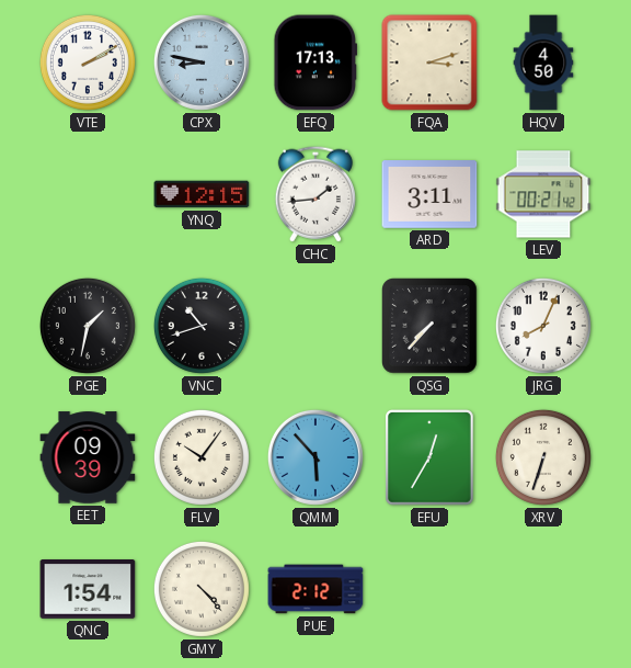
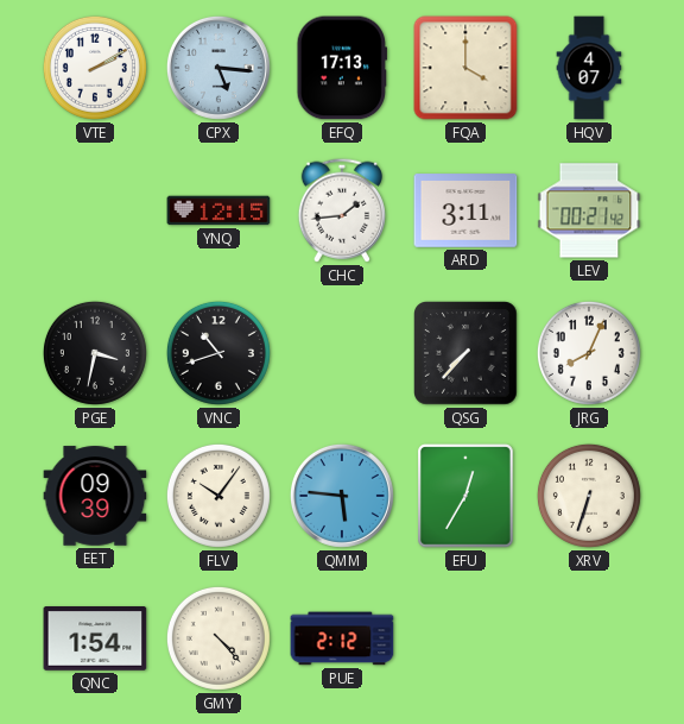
CPX: 8:47 -> 5:16
FQA: 3:12 -> 4:00
HQV: 4:50 -> 4:07
PGE: 1:32 -> 3:32
QMM: 5:53 -> 5:46
